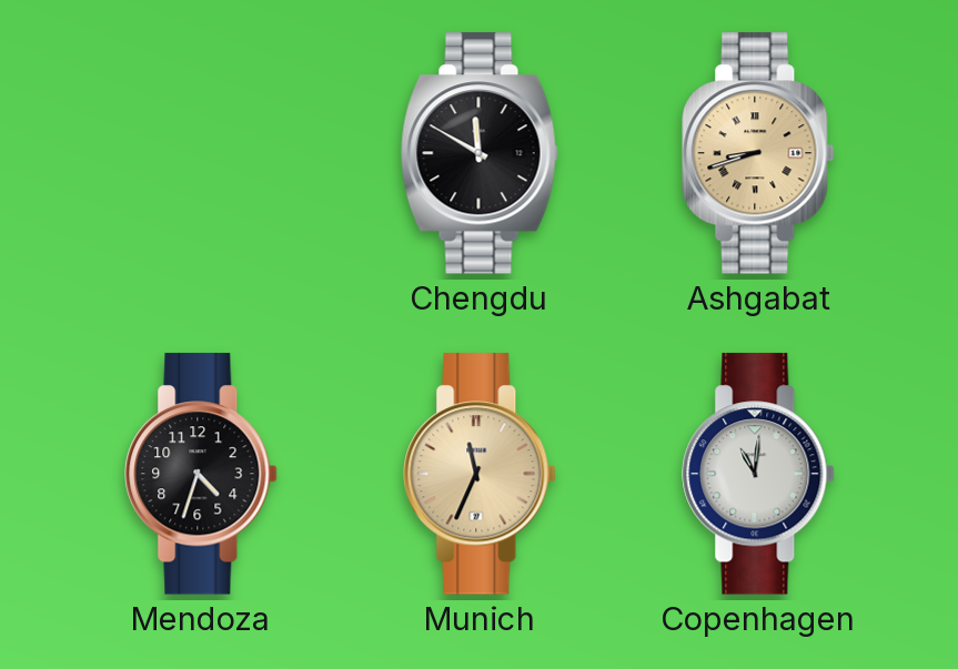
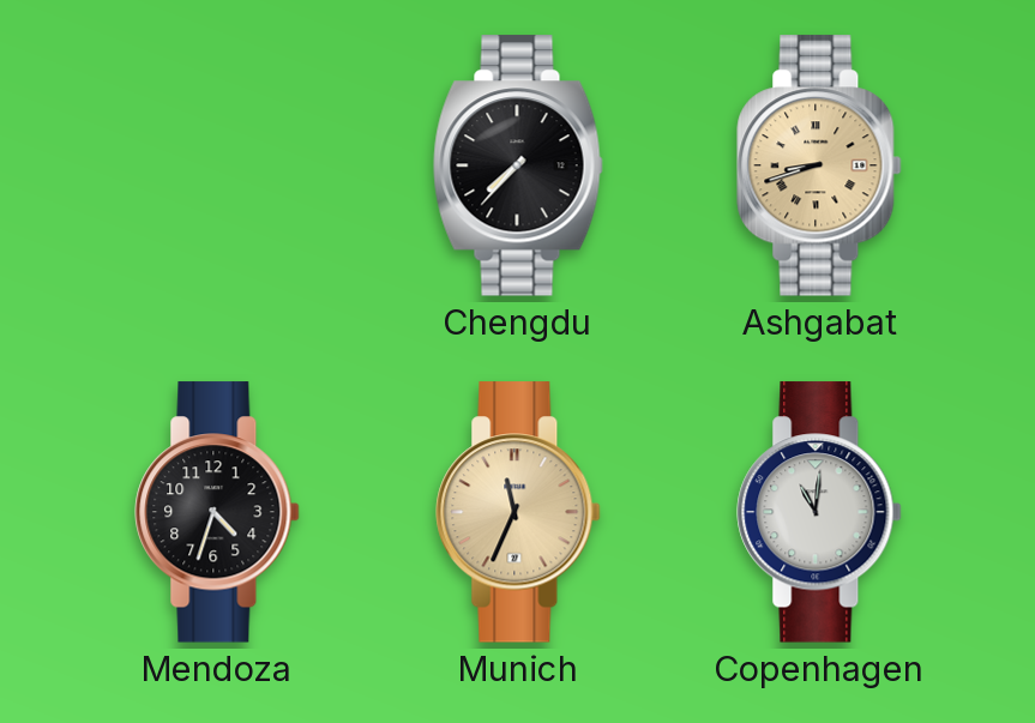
Chengdu: 11:50 -> 7:37
